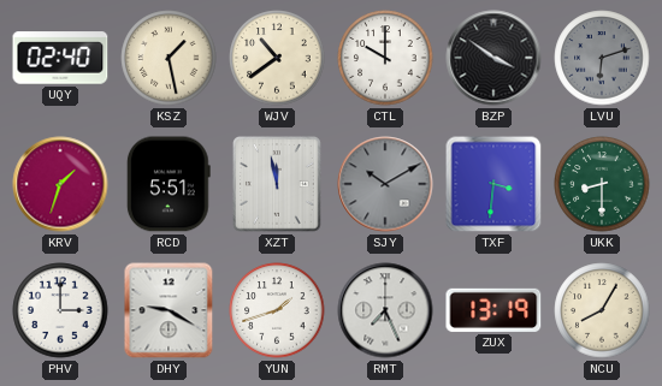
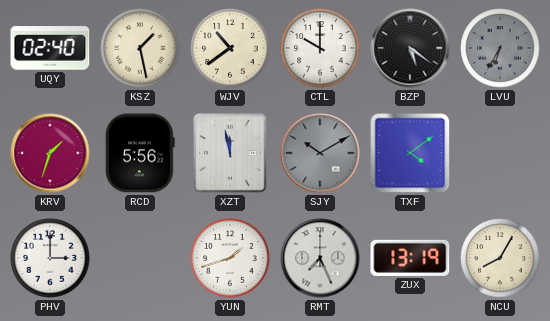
BZP: 3:51 -> 5:21
LVU: 6:12 -> 6:35
RCD: 5:51 -> 5:56
TXF: 3:31 -> 4:09
UKK: 8:30 -> none
DHY: 9:20 -> none
